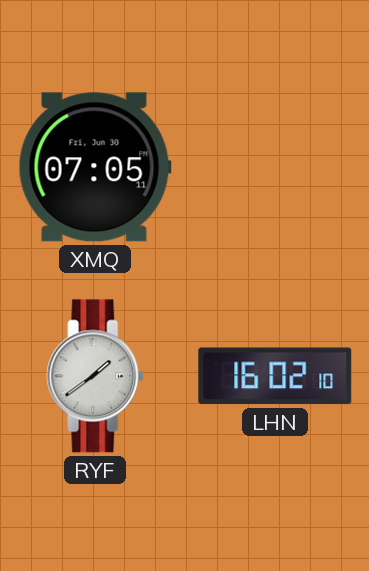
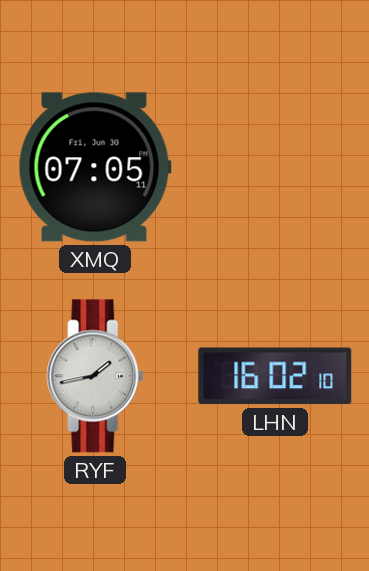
RYF: 1:39 -> 1:43
